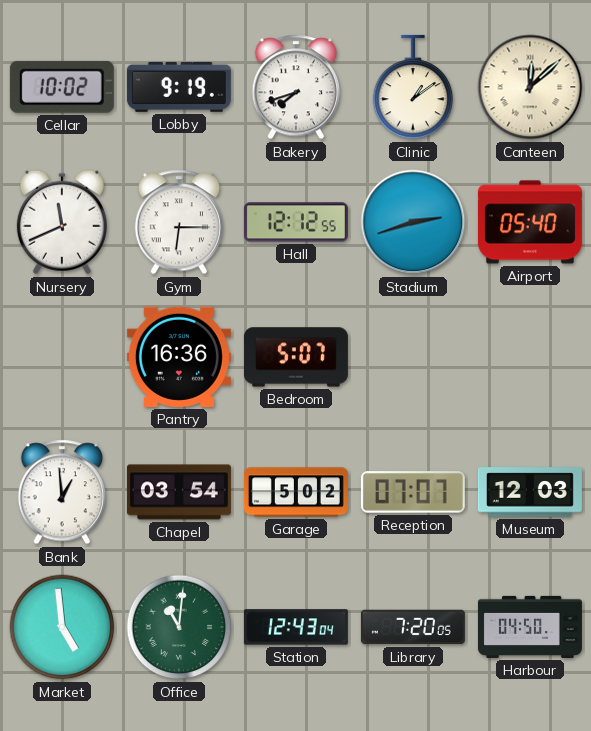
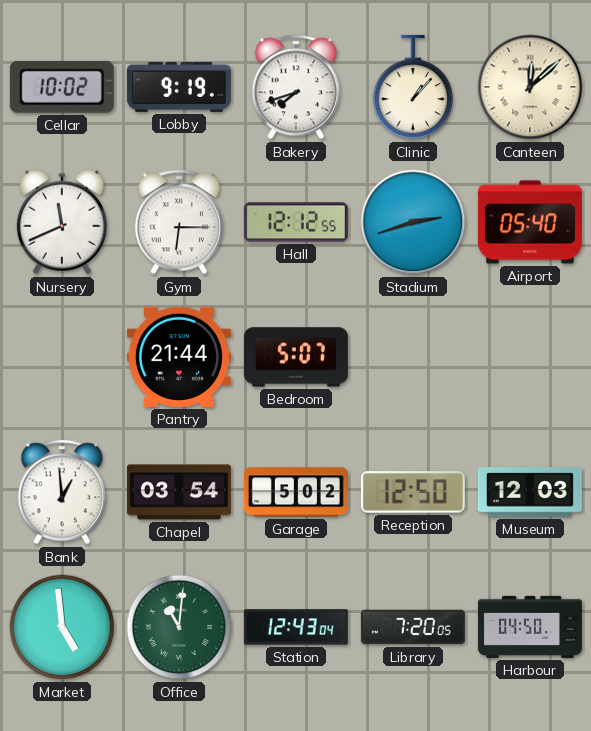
Clinic: 1:09 -> 1:07
Pantry: 16:36 -> 21:44
Reception: 07:07 -> 12:50
